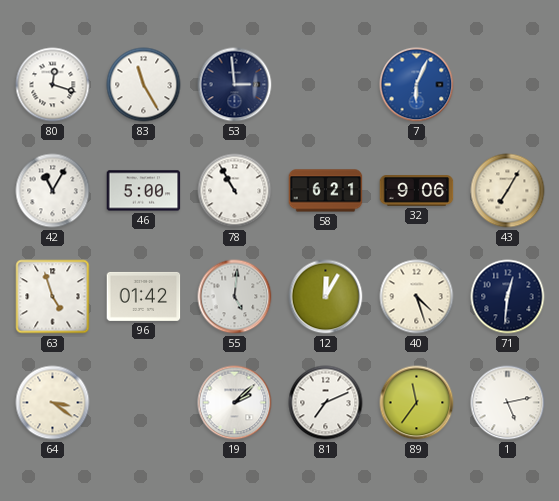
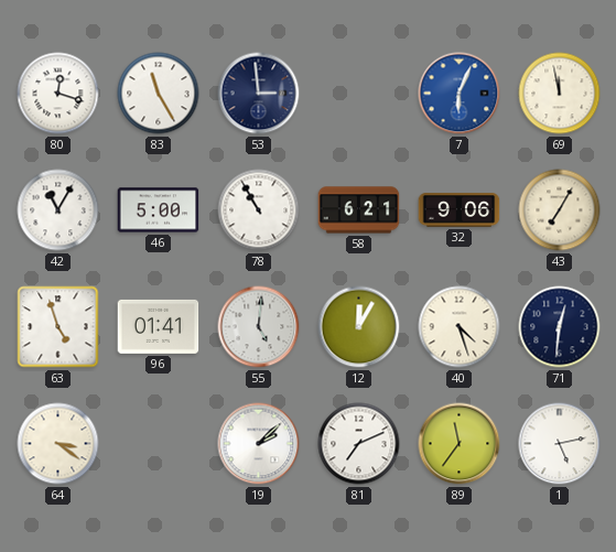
69: none -> 11:58
96: 01:42 -> 01:41
